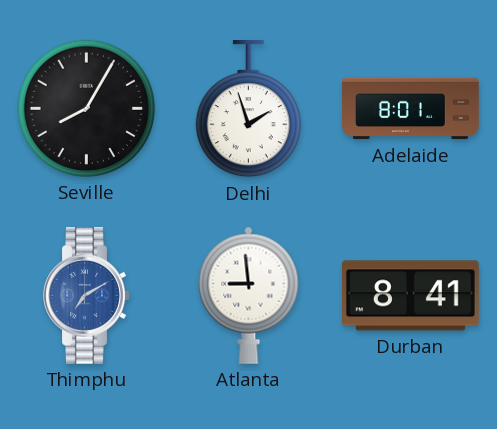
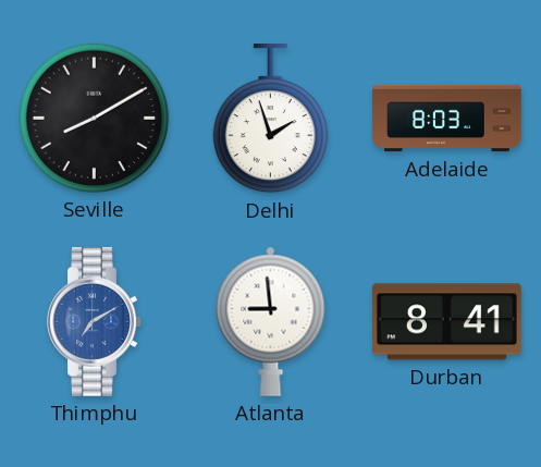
Seville: 8:05 -> 8:10
Adelaide: 8:01 -> 8:03
